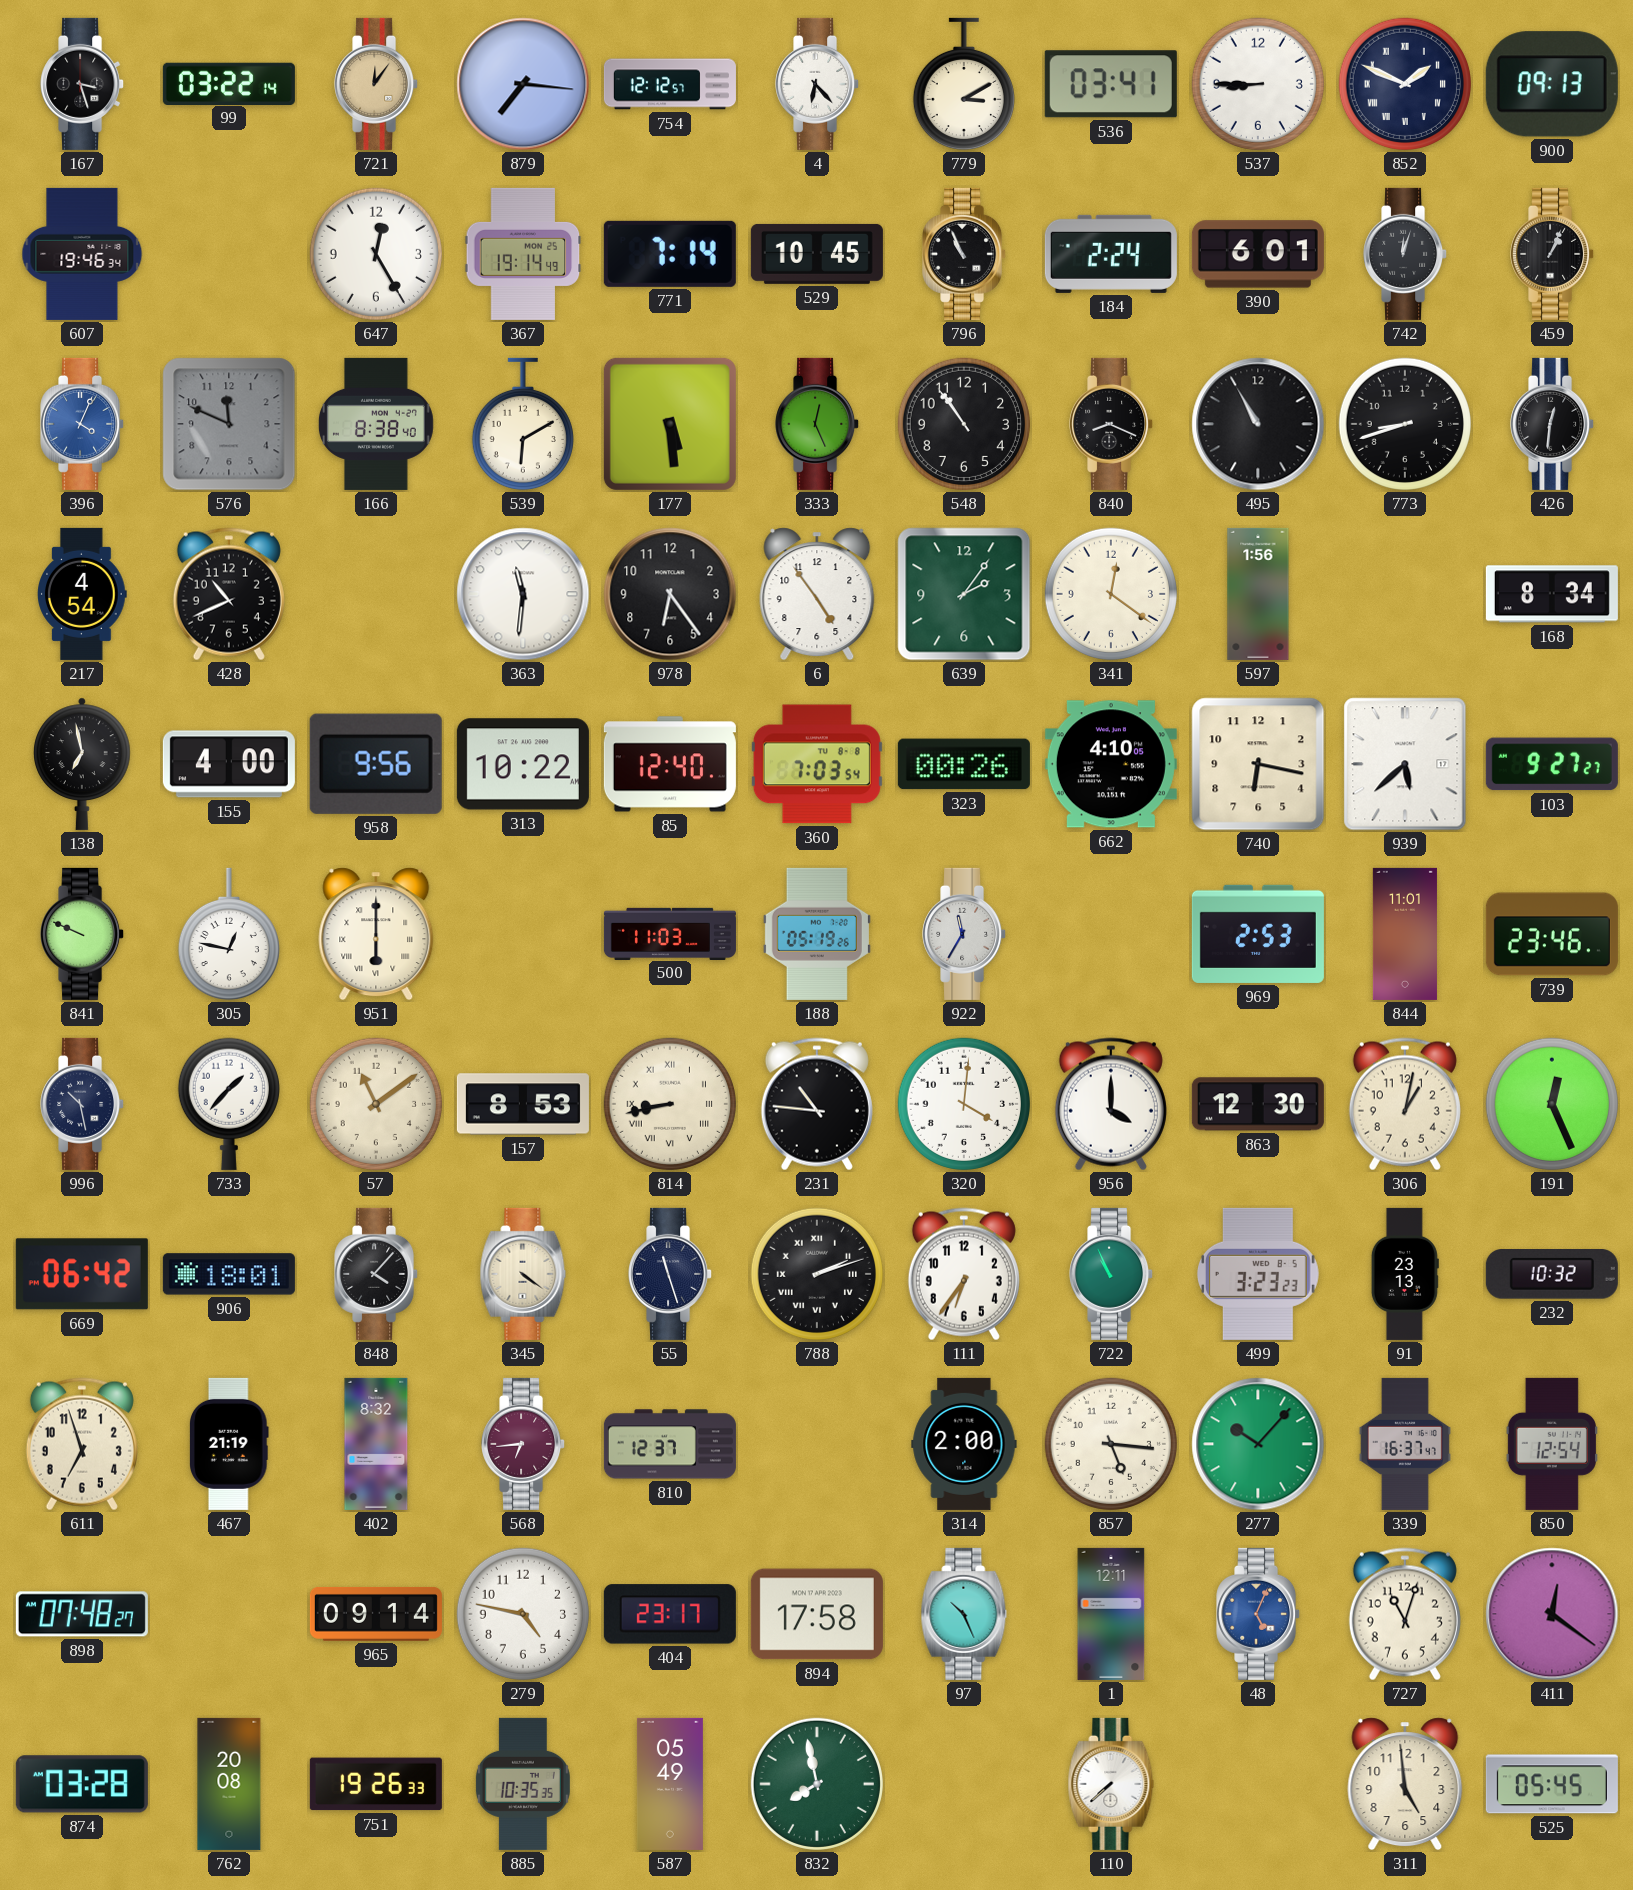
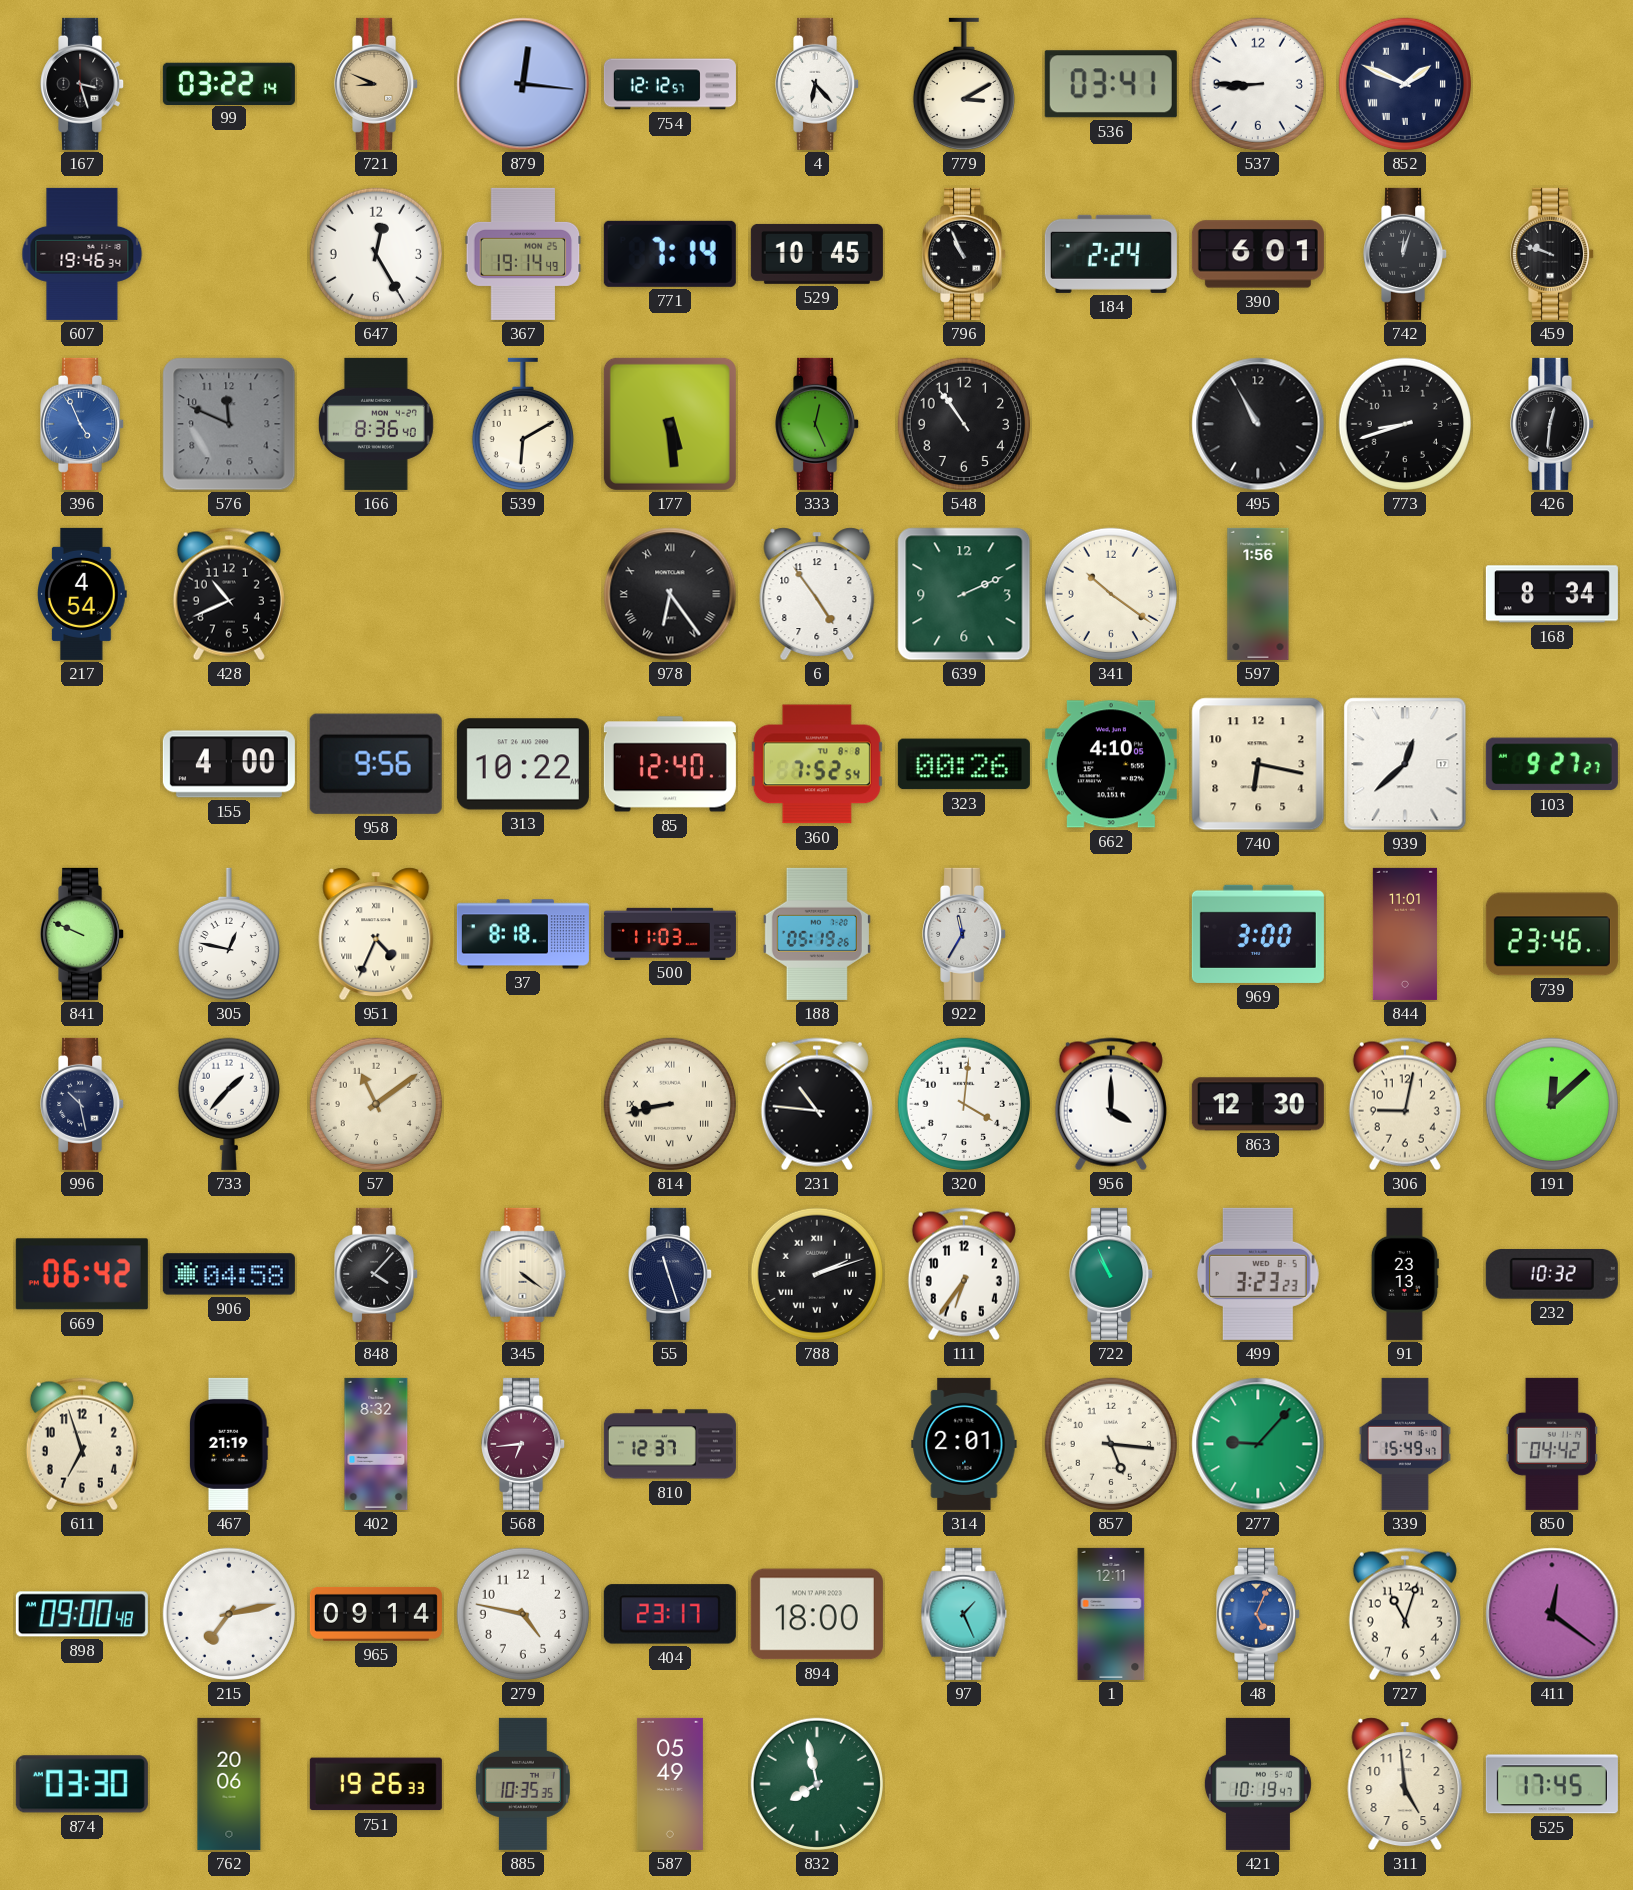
721: 12:06 -> 8:49
879: 7:16 -> 12:16
900: 09:13 -> none
459: 1:04 -> 9:48
396: 4:04 -> 4:56
166: 8:38 -> 8:36
840: 8:19 -> none
363: 11:31 -> none
978 numerals: Arabic -> Roman
639: 2:06 -> 2:11
341: 12:21 -> 10:21
138: 6:58 -> none
360: 7:03 -> 7:52
939: 5:38 -> 12:38
951: 6:00 -> 4:34
37: none -> 8:18
969: 2:53 -> 3:00
157: 8:53 -> none
306: 1:02 -> 9:02
191: 12:26 -> 12:08
906: 18:01 -> 04:58
314: 2:00 -> 2:01
277: 10:07 -> 9:07
339: 16:37 -> 15:49
850: 12:54 -> 04:42
898: 07:48 -> 09:00
215: none -> 7:13
894: 17:58 -> 18:00
97: 10:26 -> 1:26
874: 03:28 -> 03:30
762: 20:08 -> 20:06
110: 7:38 -> none
421: none -> 10:19
525: 05:45 -> 17:45
